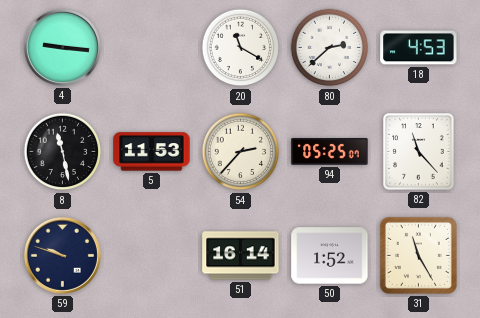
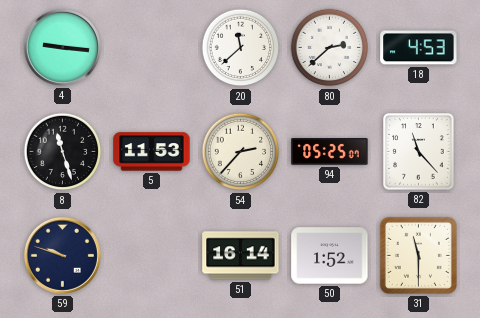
20: 11:20 -> 11:38
8: 11:28 -> 11:27
31: 11:25 -> 11:30
